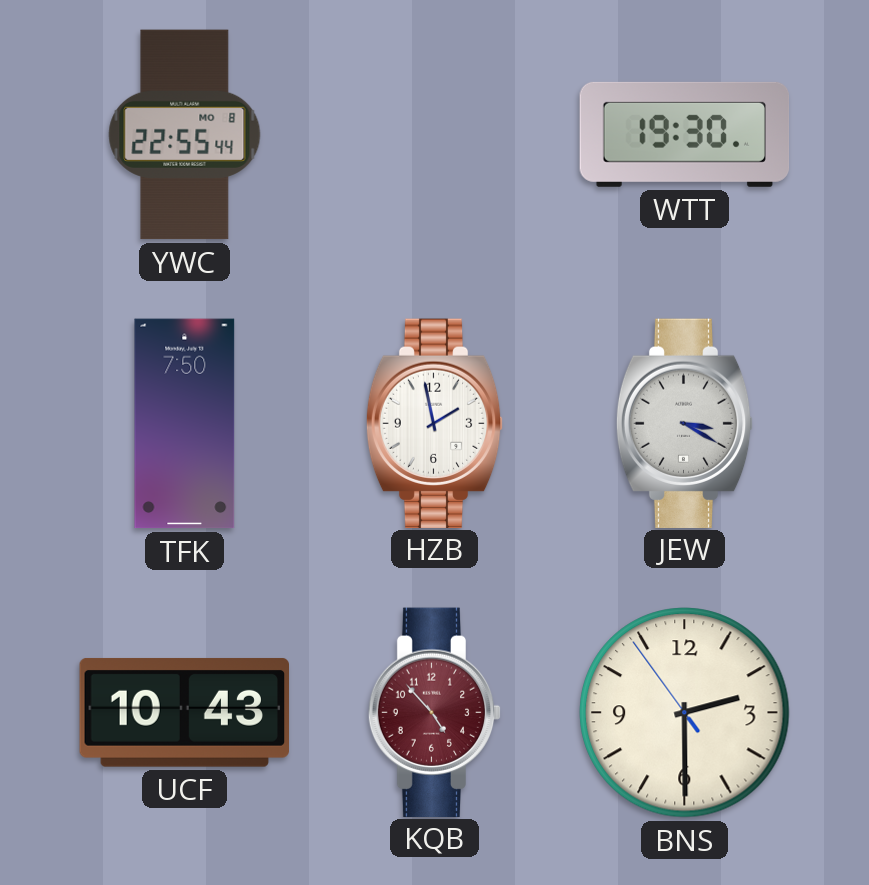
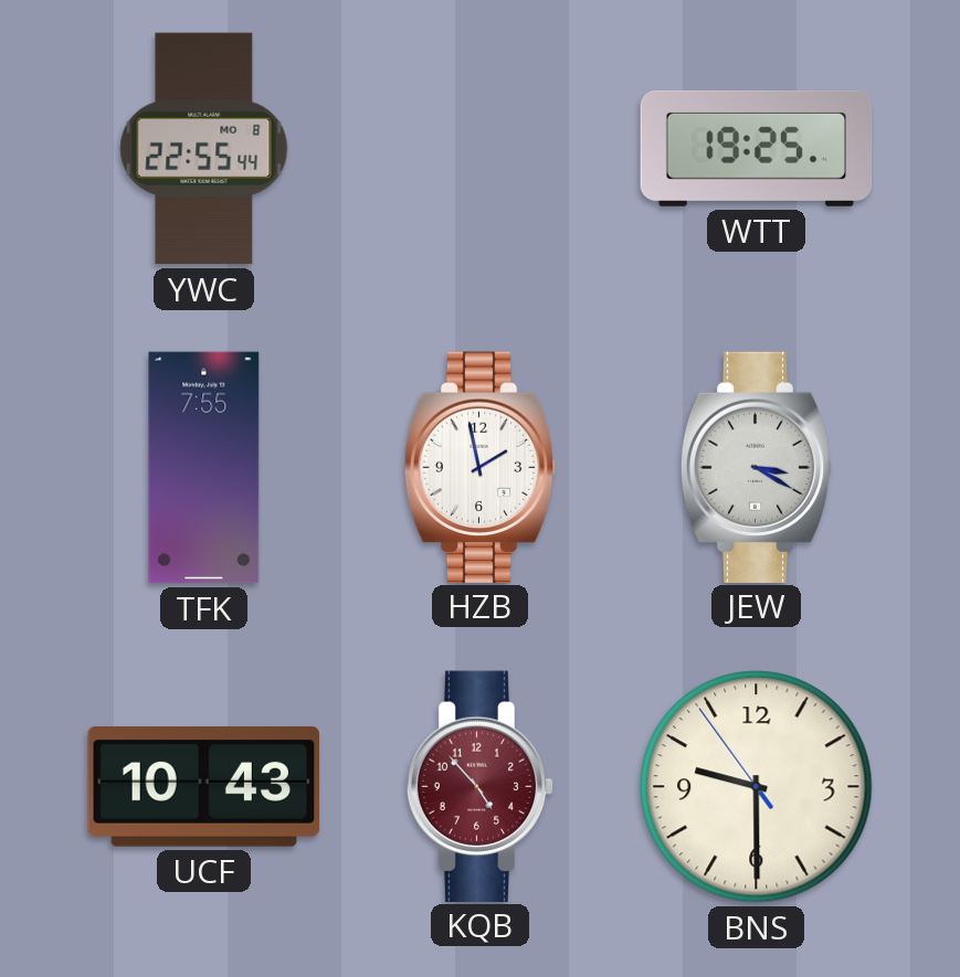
WTT: 19:30 -> 19:25
TFK: 7:50 -> 7:55
BNS: 2:29 -> 9:29
